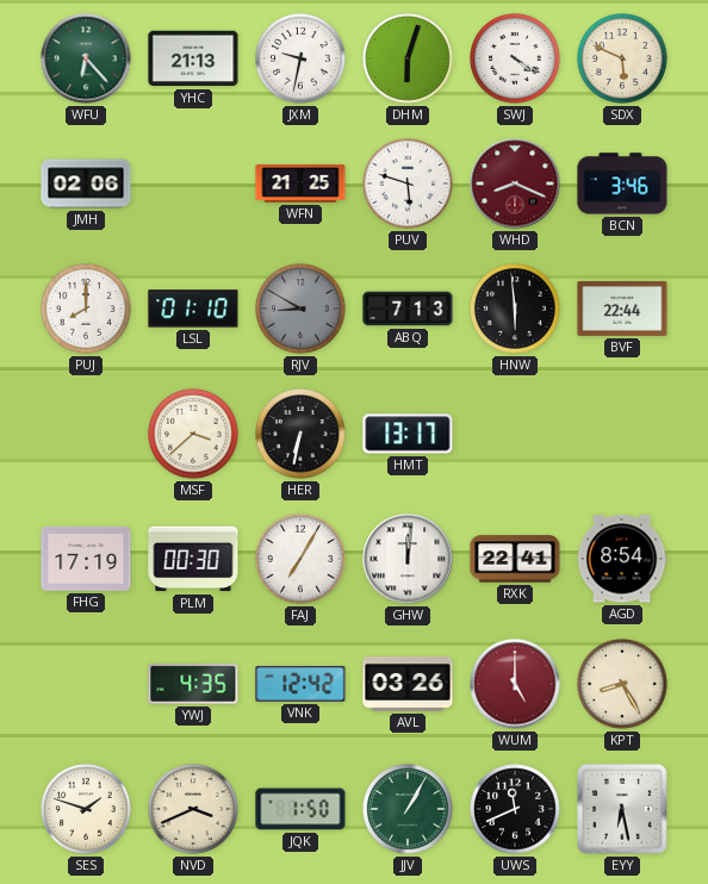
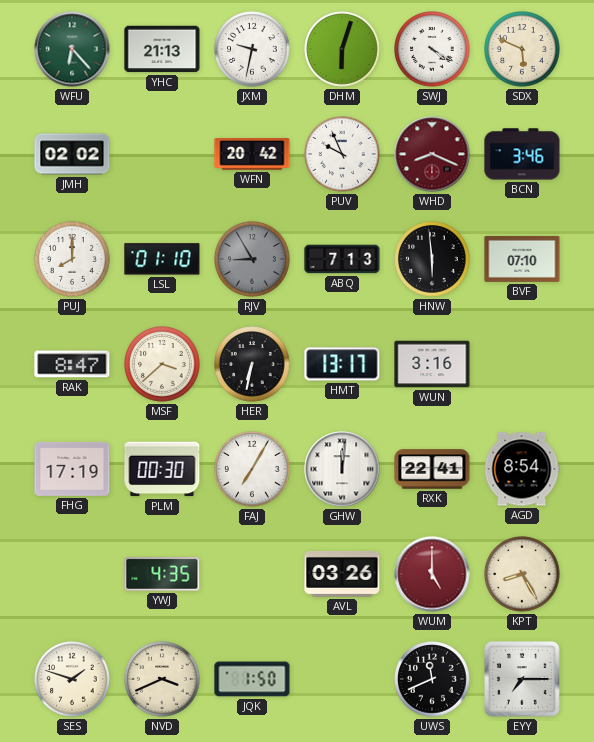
JMH: 02:06 -> 02:02
WFN: 21:25 -> 20:42
PUV: 5:48 -> 9:56
RJV: 8:50 -> 8:55
BVF: 22:44 -> 07:10
RAK: none -> 8:47
WUN: none -> 3:16
VNK: 12:42 -> none
JJV: 1:05 -> none
EYY: 6:28 -> 7:15
